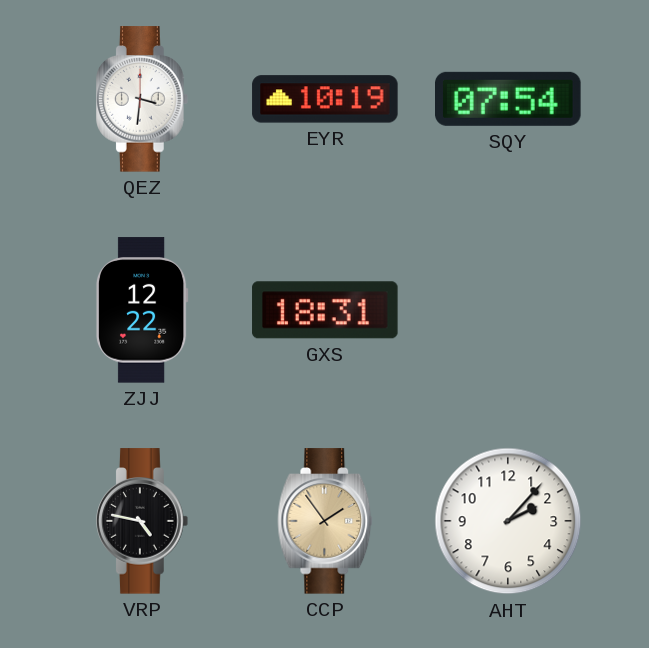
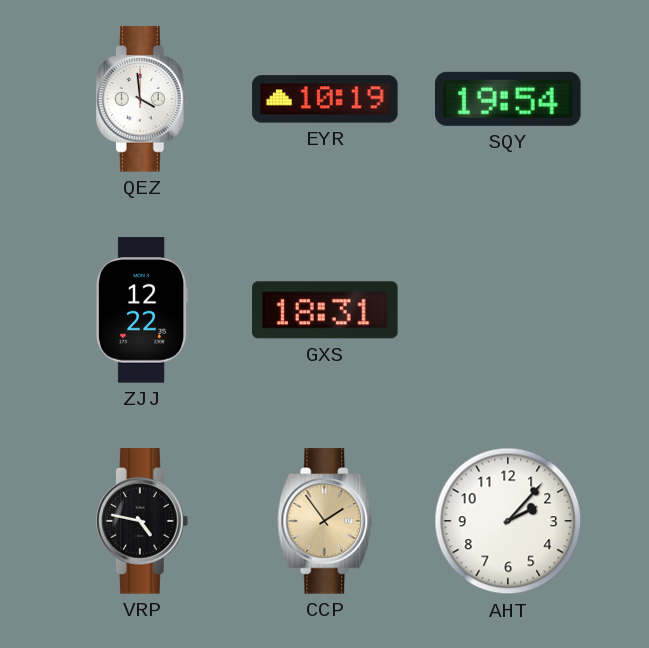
QEZ: 3:31 -> 3:59
SQY: 07:54 -> 19:54
